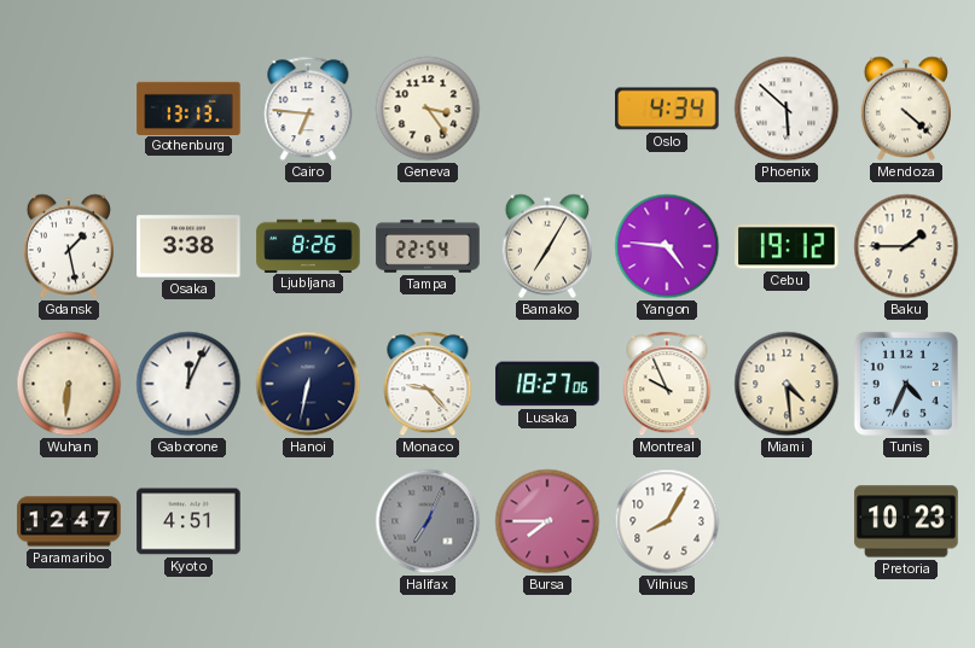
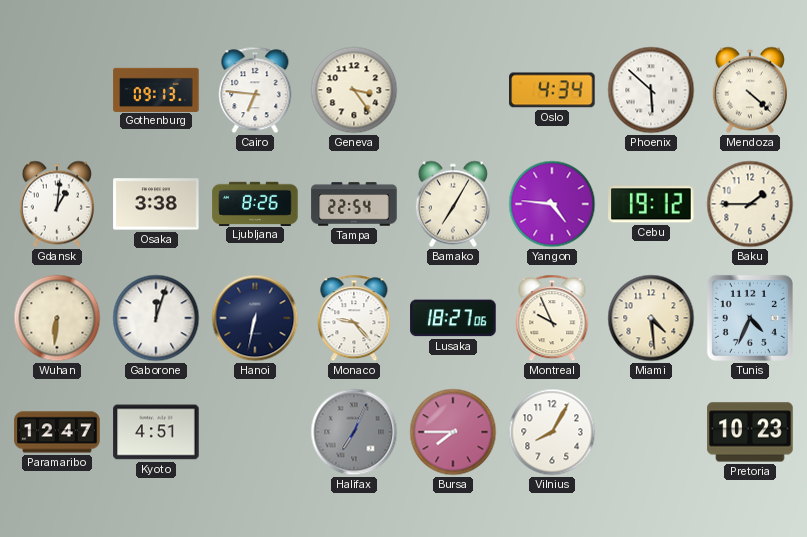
Gothenburg: 13:13 -> 09:13
Gdansk: 1:28 -> 1:01
Gaborone: 12:04 -> 12:03
